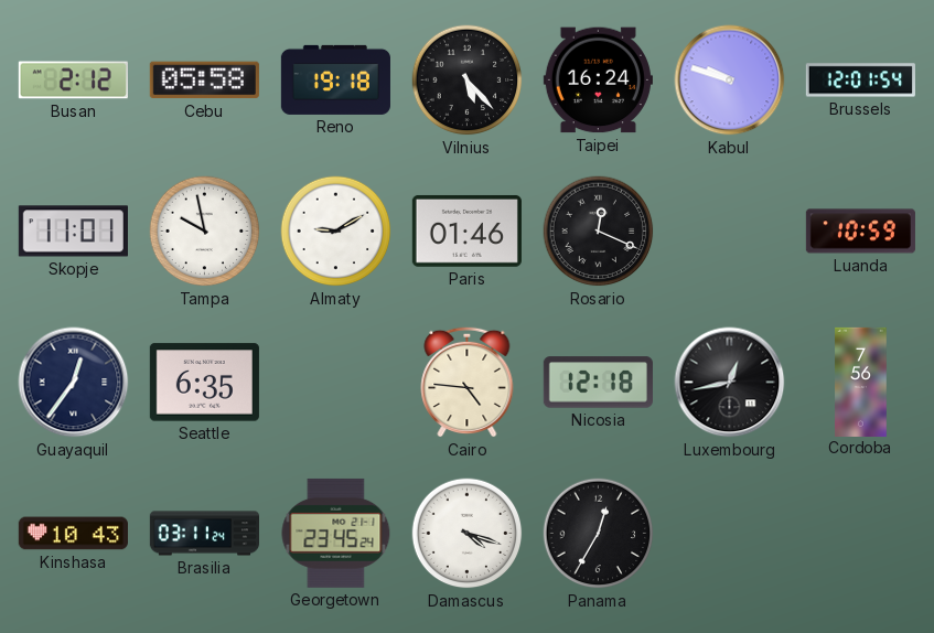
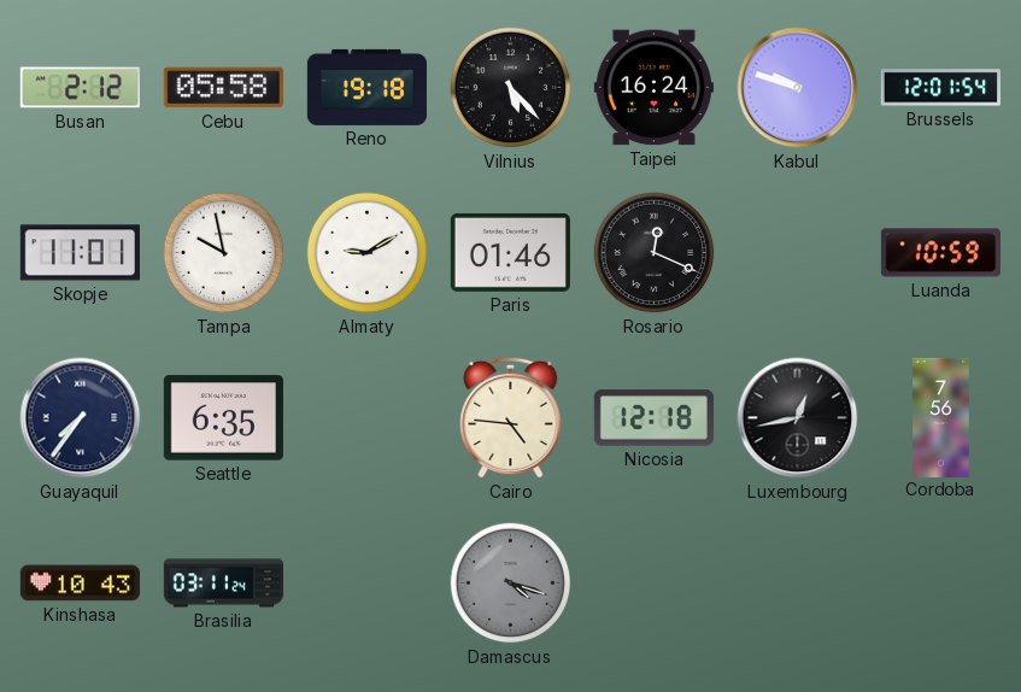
Guayaquil: 12:36 -> 7:36
Georgetown: 23:45 -> none
Damascus dial: white -> grey
Panama: 12:35 -> none
